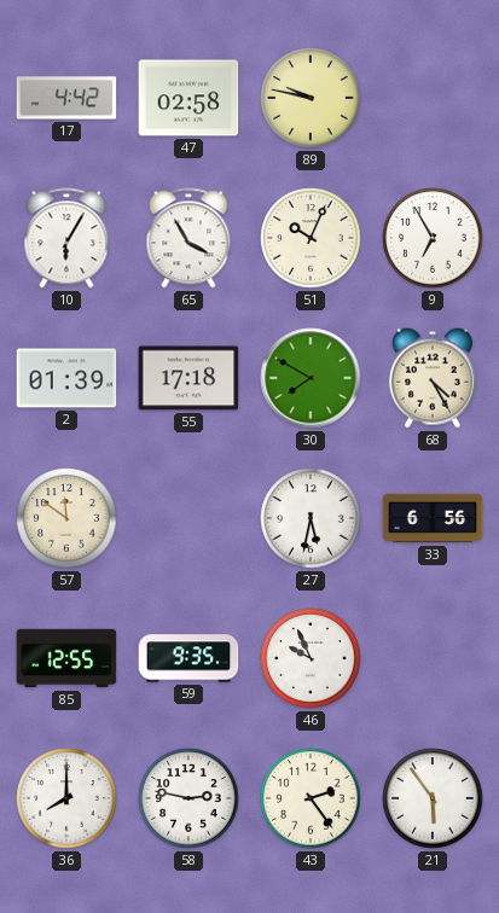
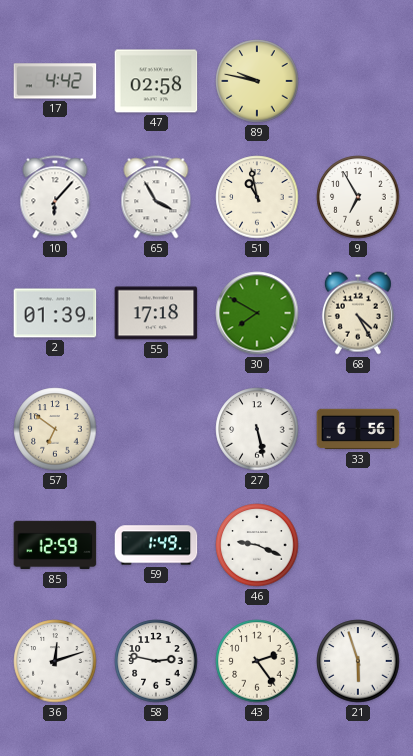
10: 6:05 -> 6:07
51: 10:04 -> 10:58
57: 11:51 -> 6:51
27: 5:32 -> 5:28
85: 12:55 -> 12:59
59: 9:35 -> 1:49
46: 9:56 -> 9:19
36: 8:00 -> 12:12
21: 5:54 -> 5:57
